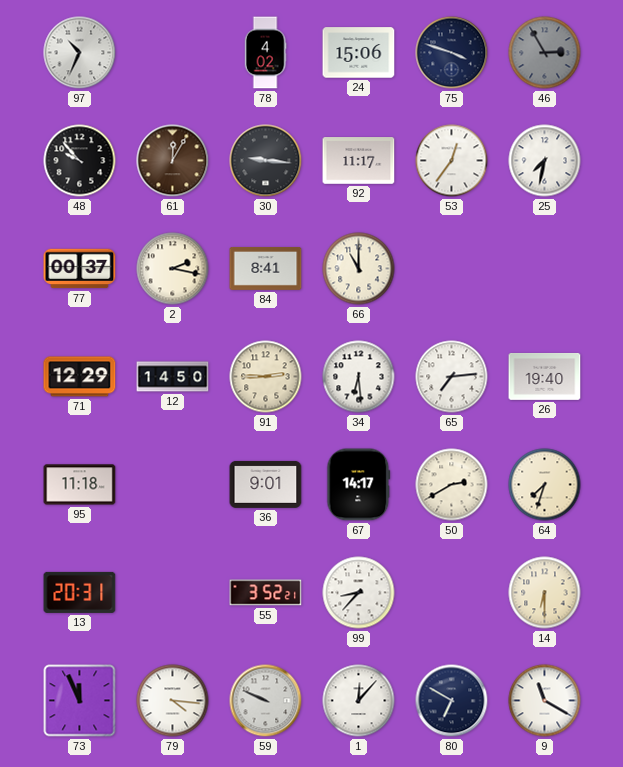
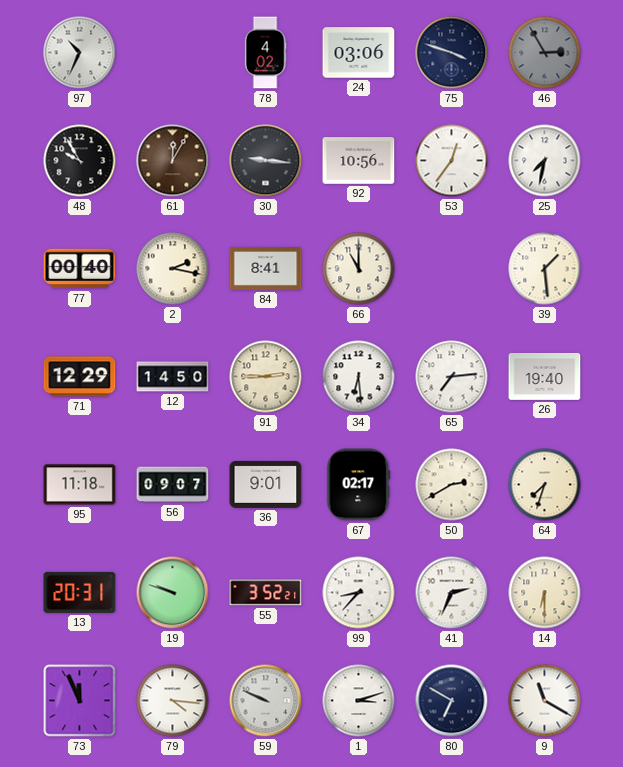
24: 15:06 -> 03:06
48: 9:53 -> 9:55
92: 11:17 -> 10:56
77: 00:37 -> 00:40
39: none -> 1:29
56: none -> 09:07
67: 14:17 -> 02:17
19: none -> 9:48
41: none -> 2:34
1: 12:07 -> 3:12
